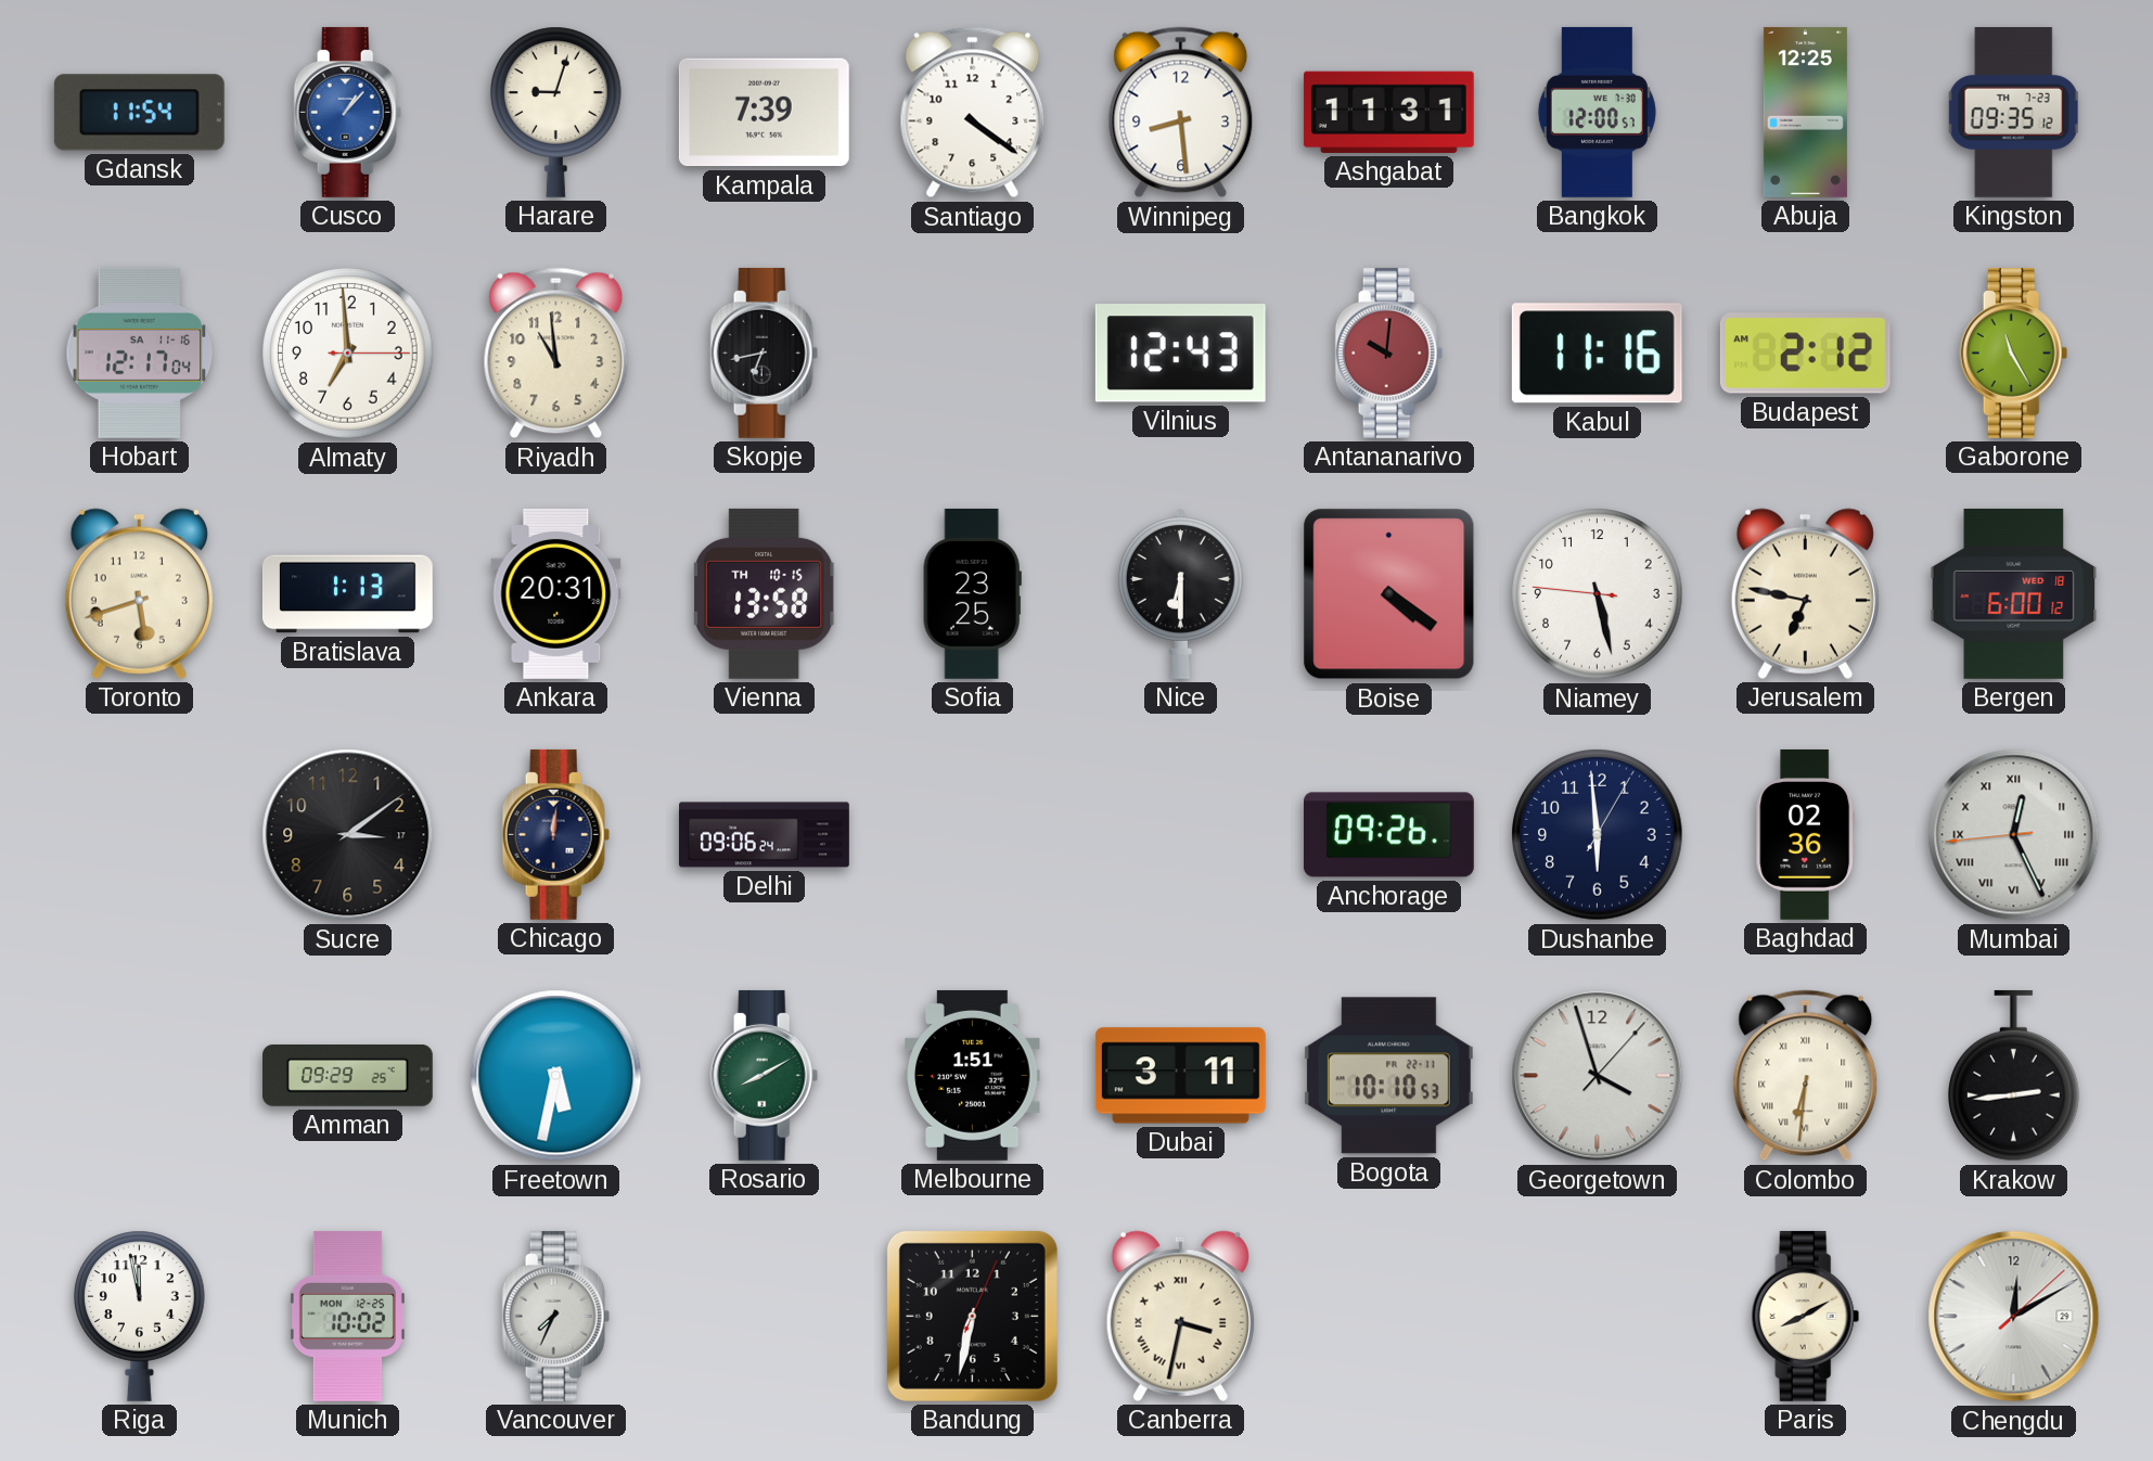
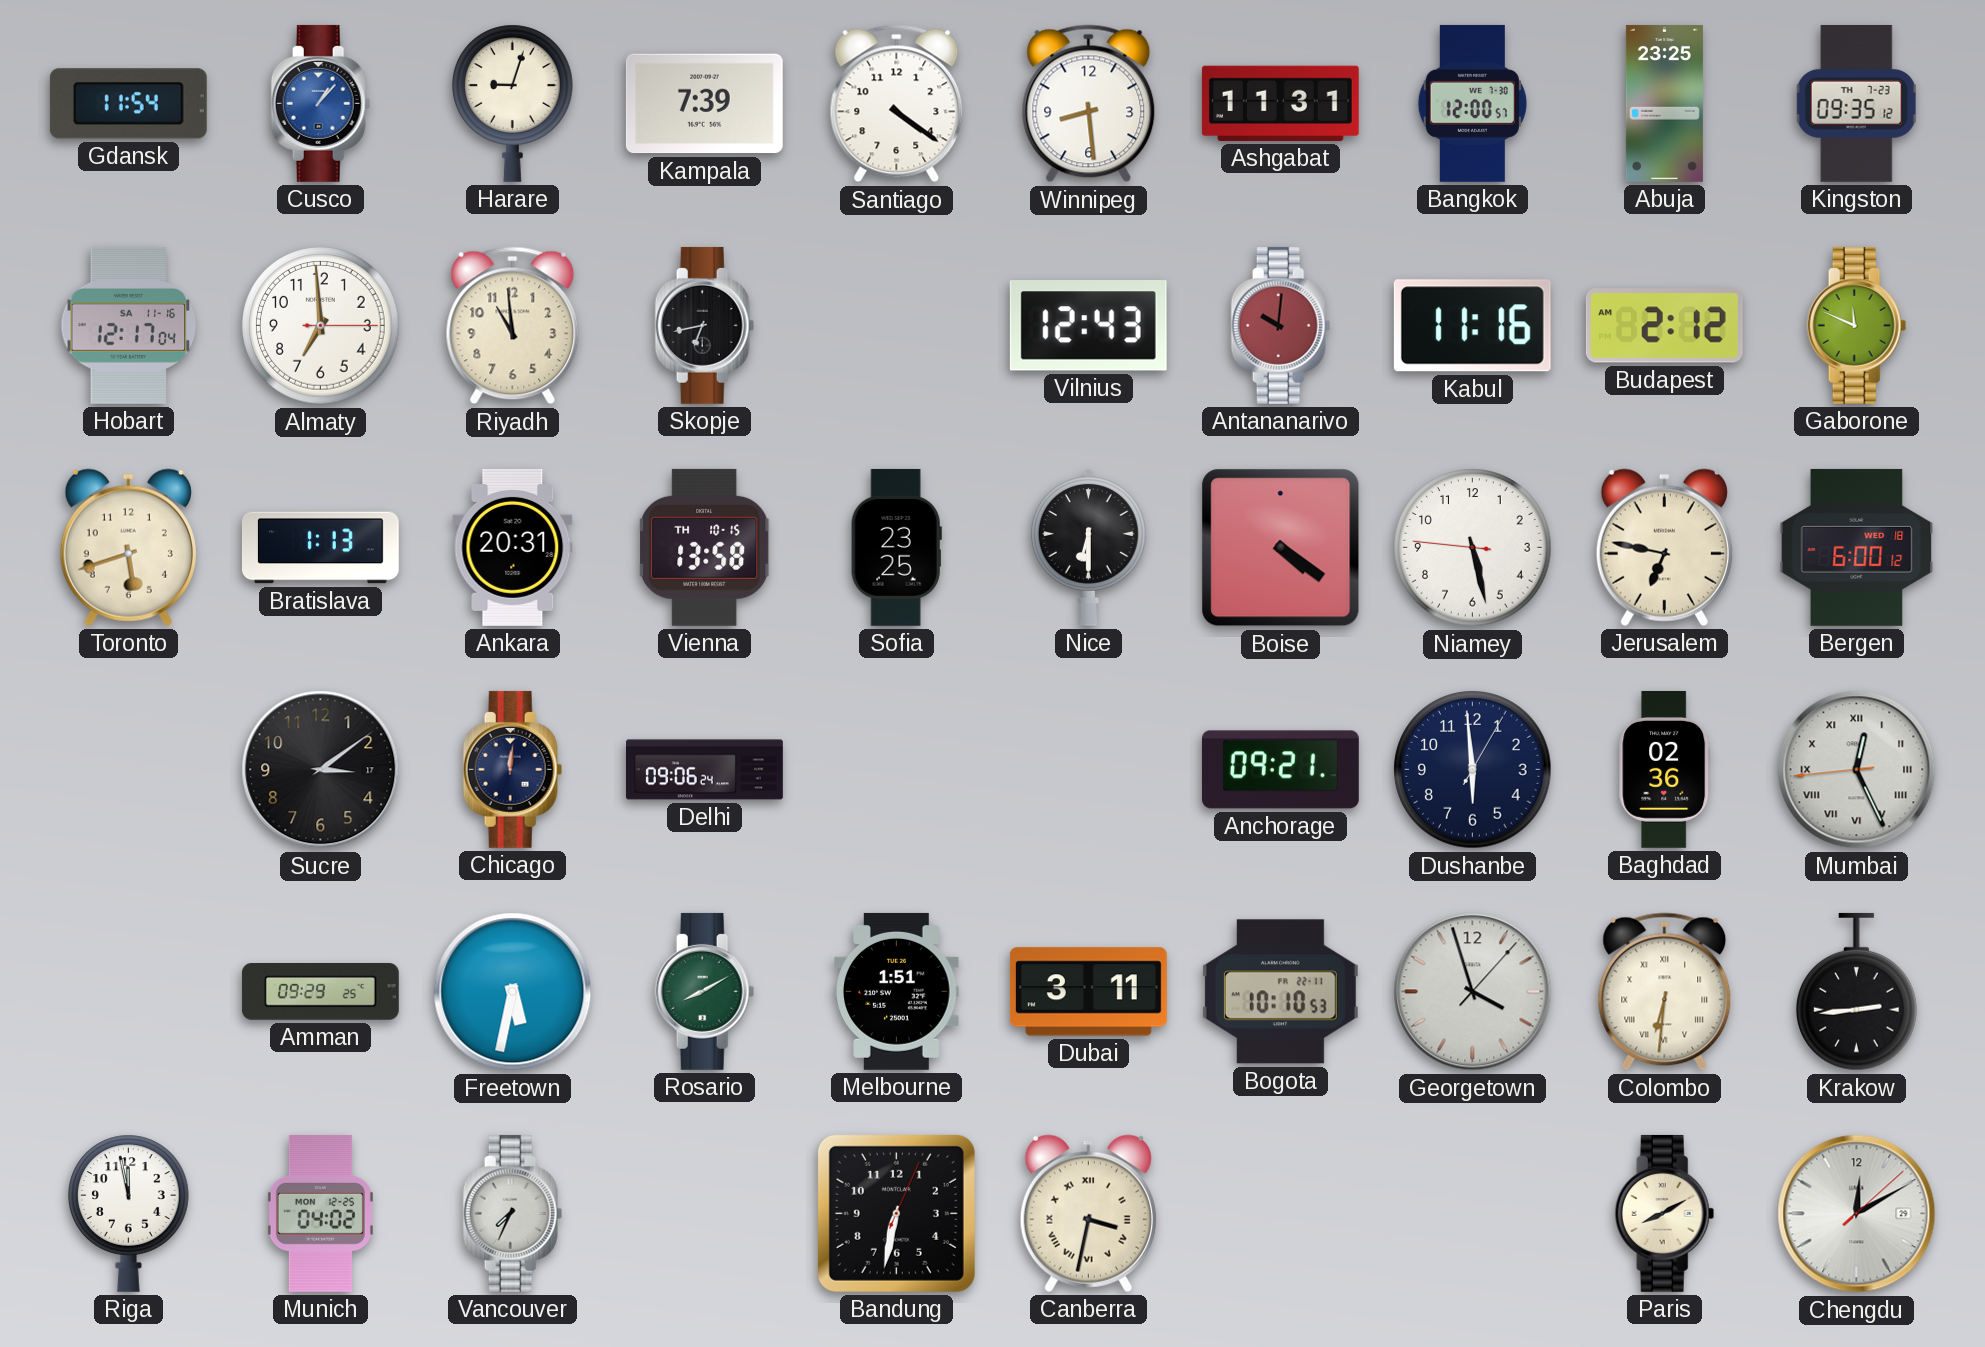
Abuja: 12:25 -> 23:25
Gaborone: 11:25 -> 11:49
Anchorage: 09:26 -> 09:21
Munich: 10:02 -> 04:02
